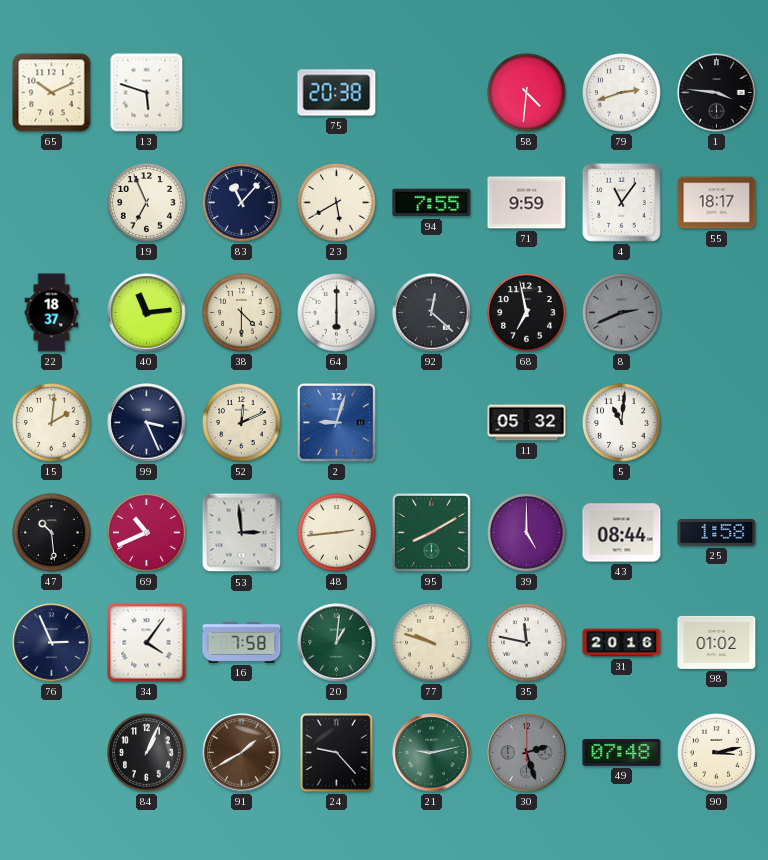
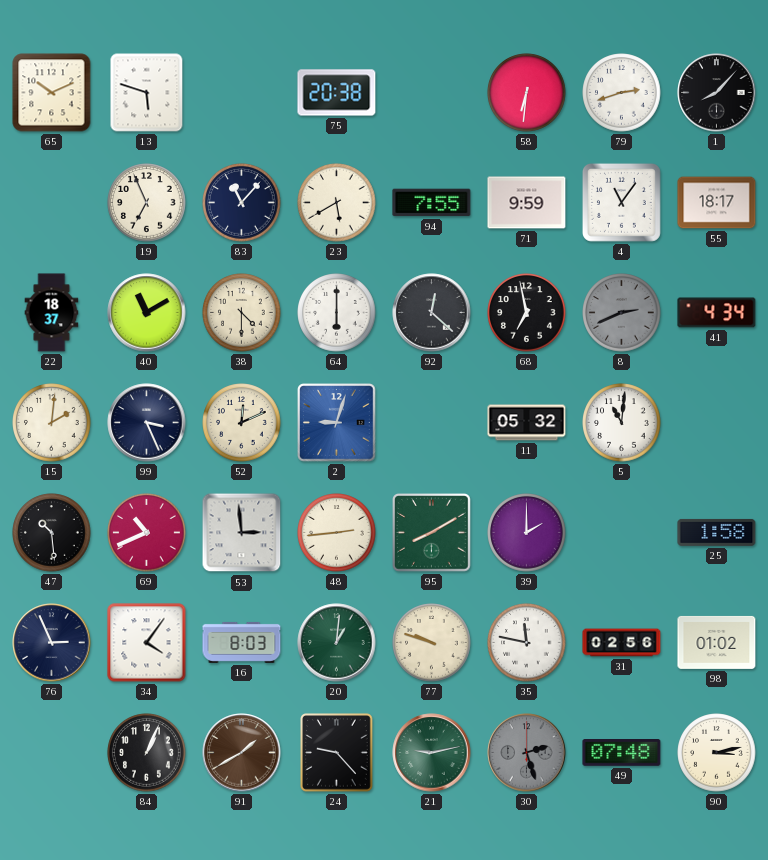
58: 4:31 -> 6:31
1: 3:46 -> 8:07
40: 11:14 -> 11:10
41: none -> 4:34
39: 5:00 -> 2:00
43: 08:44 -> none
16: 7:58 -> 8:03
31: 20:16 -> 02:56
